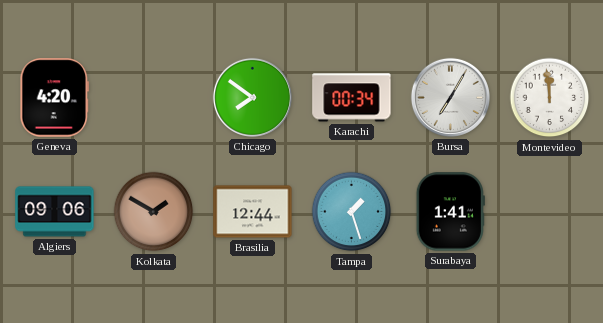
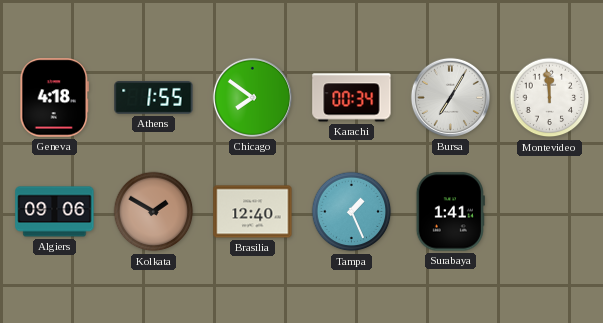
Geneva: 4:20 -> 4:18
Athens: none -> 1:55
Brasilia: 12:44 -> 12:40
Tampa: 1:27 -> 1:26
